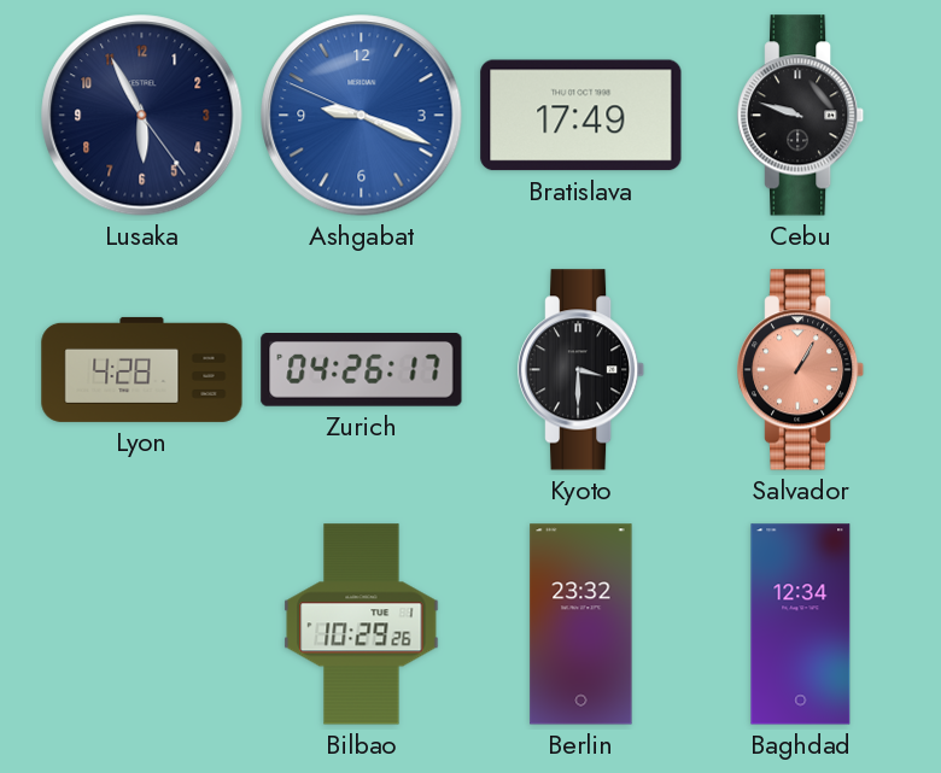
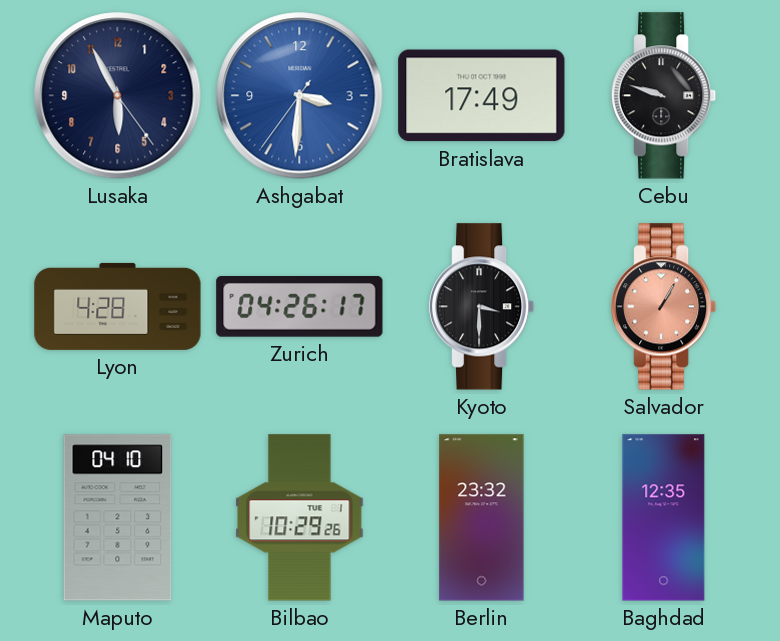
Ashgabat: 9:18 -> 3:30
Maputo: none -> 04:10
Baghdad: 12:34 -> 12:35
